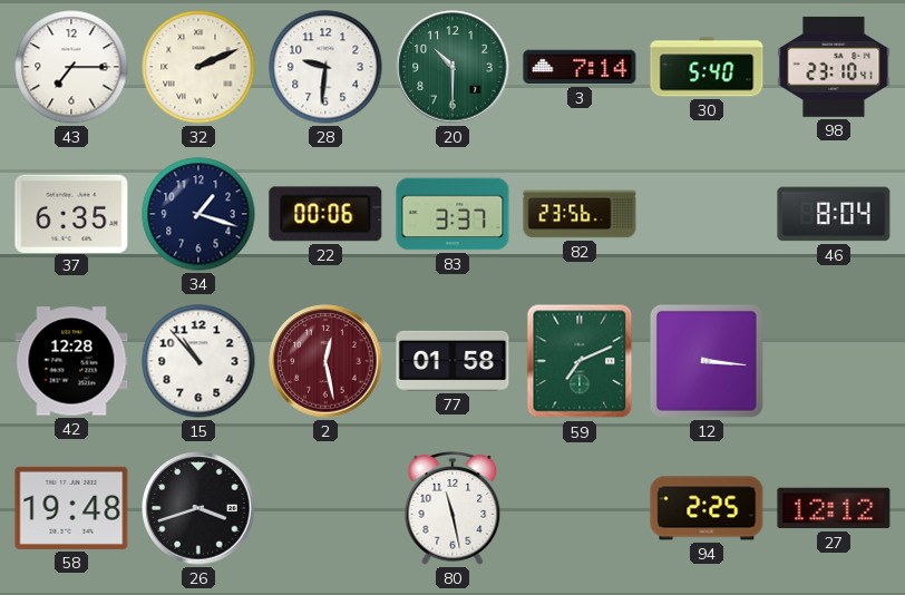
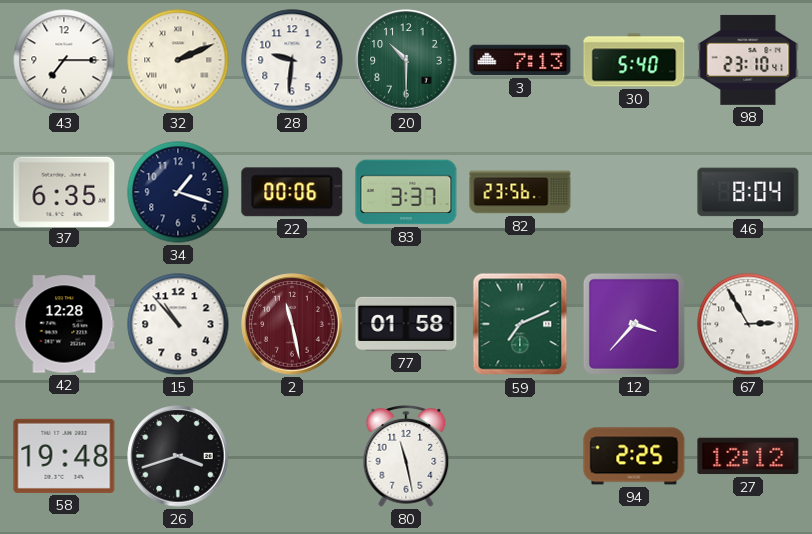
3: 7:14 -> 7:13
2: 12:28 -> 11:28
12: 3:16 -> 3:37
67: none -> 2:55
